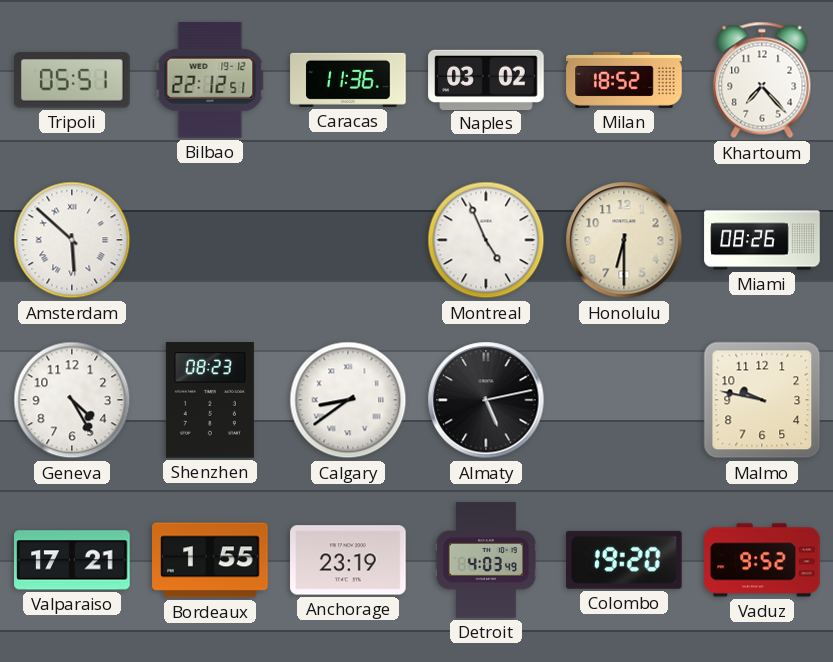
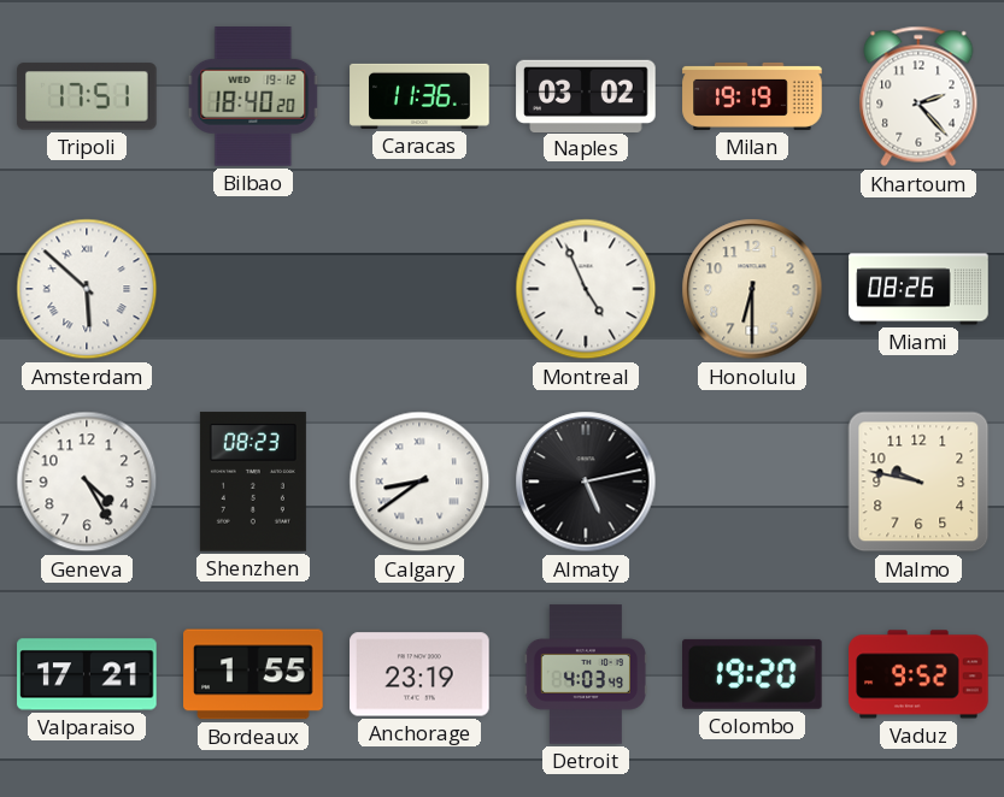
Tripoli: 05:51 -> 17:51
Bilbao: 22:12 -> 18:40
Milan: 18:52 -> 19:19
Khartoum: 7:23 -> 2:23
